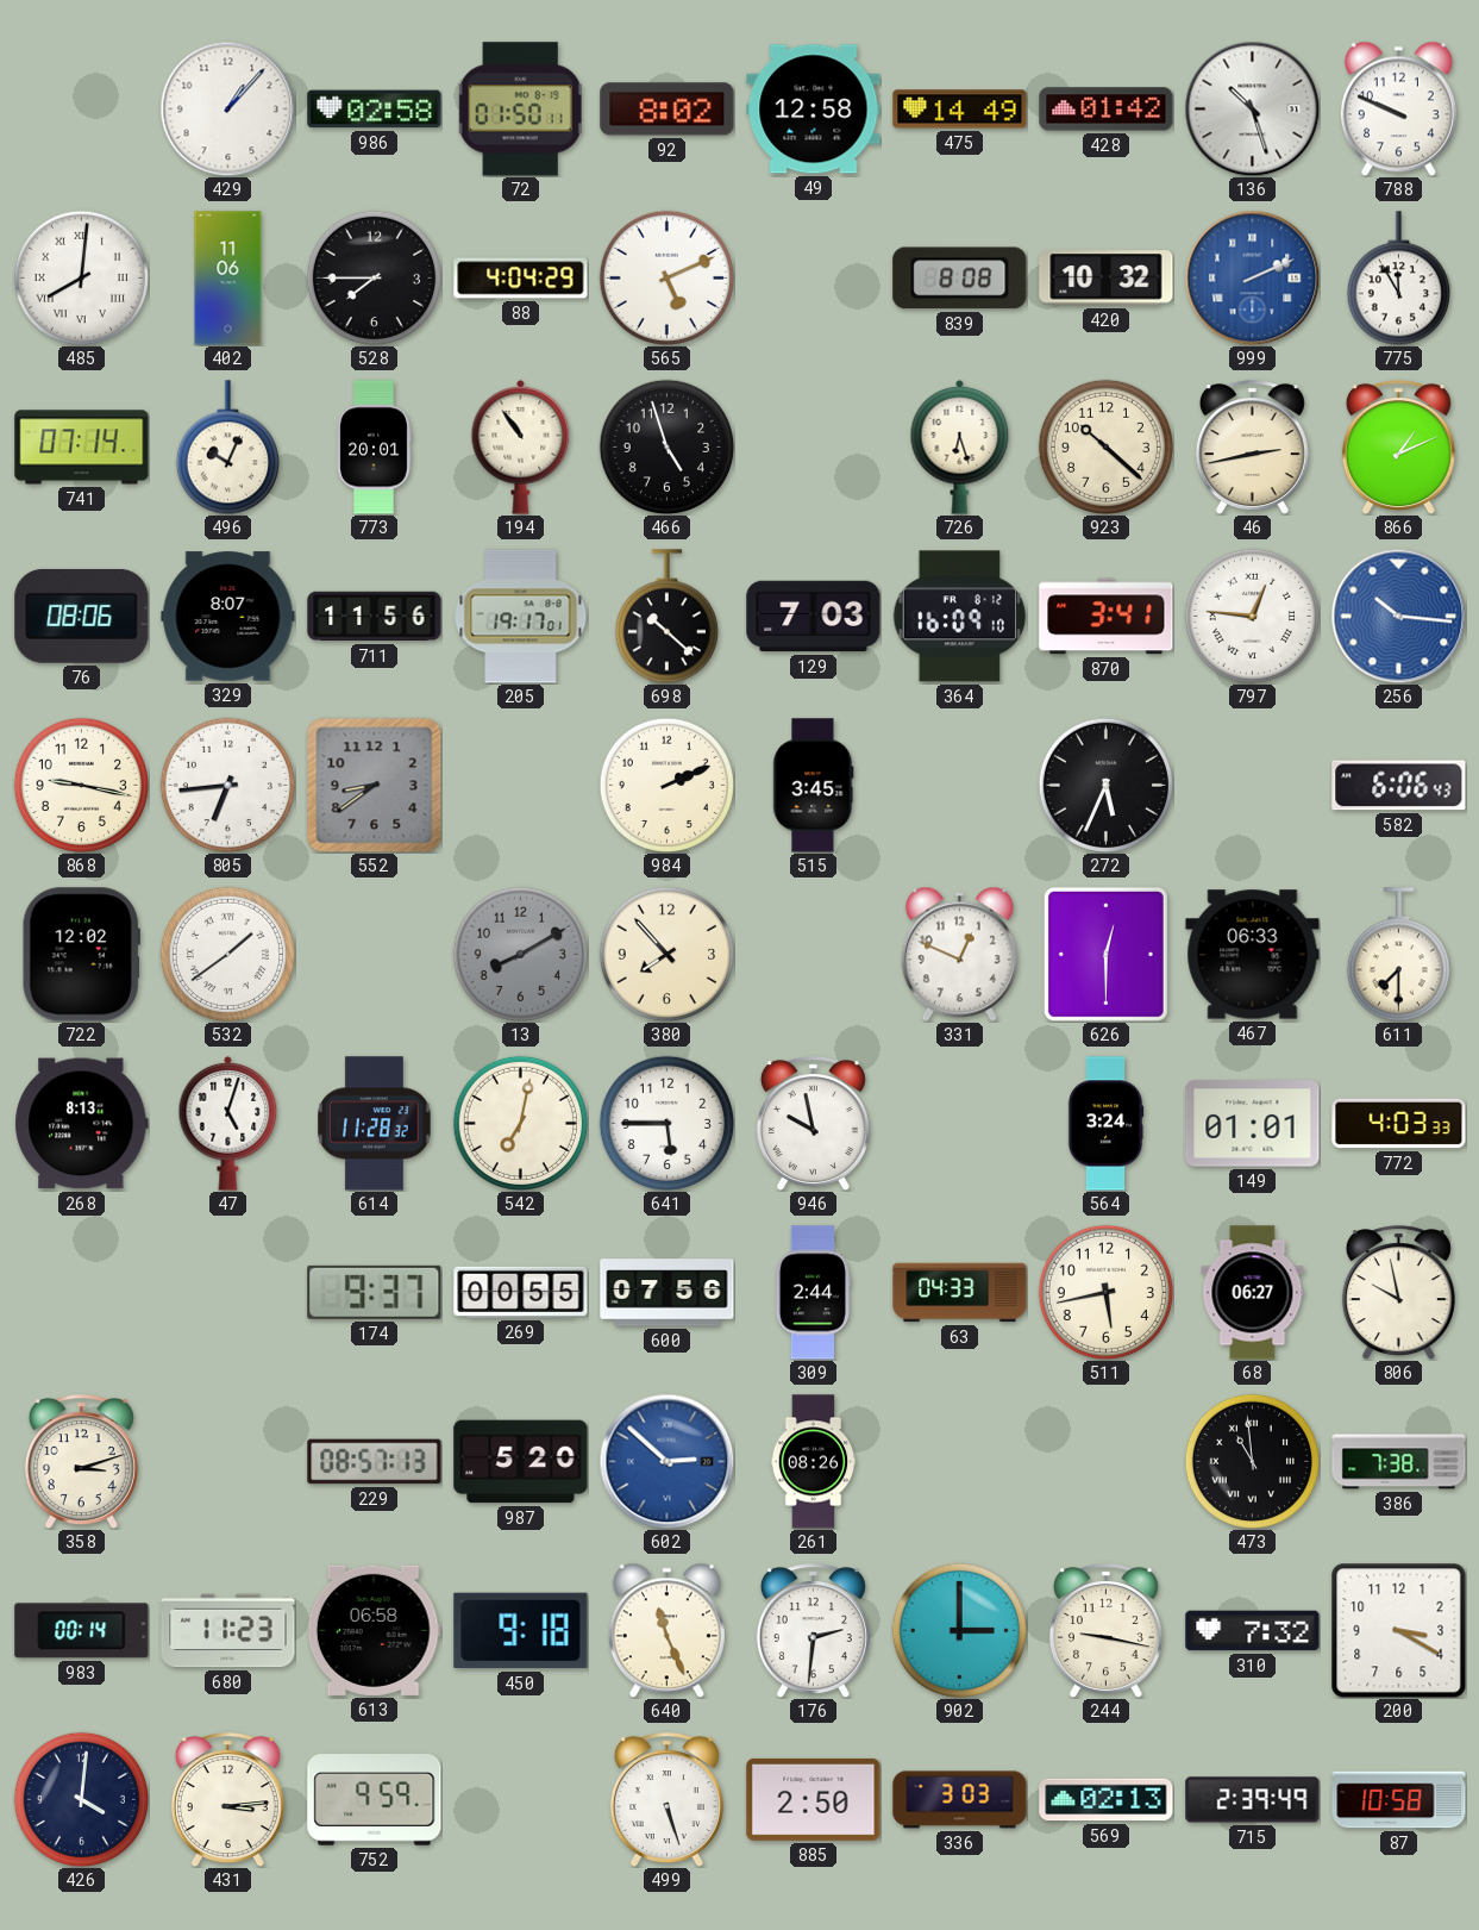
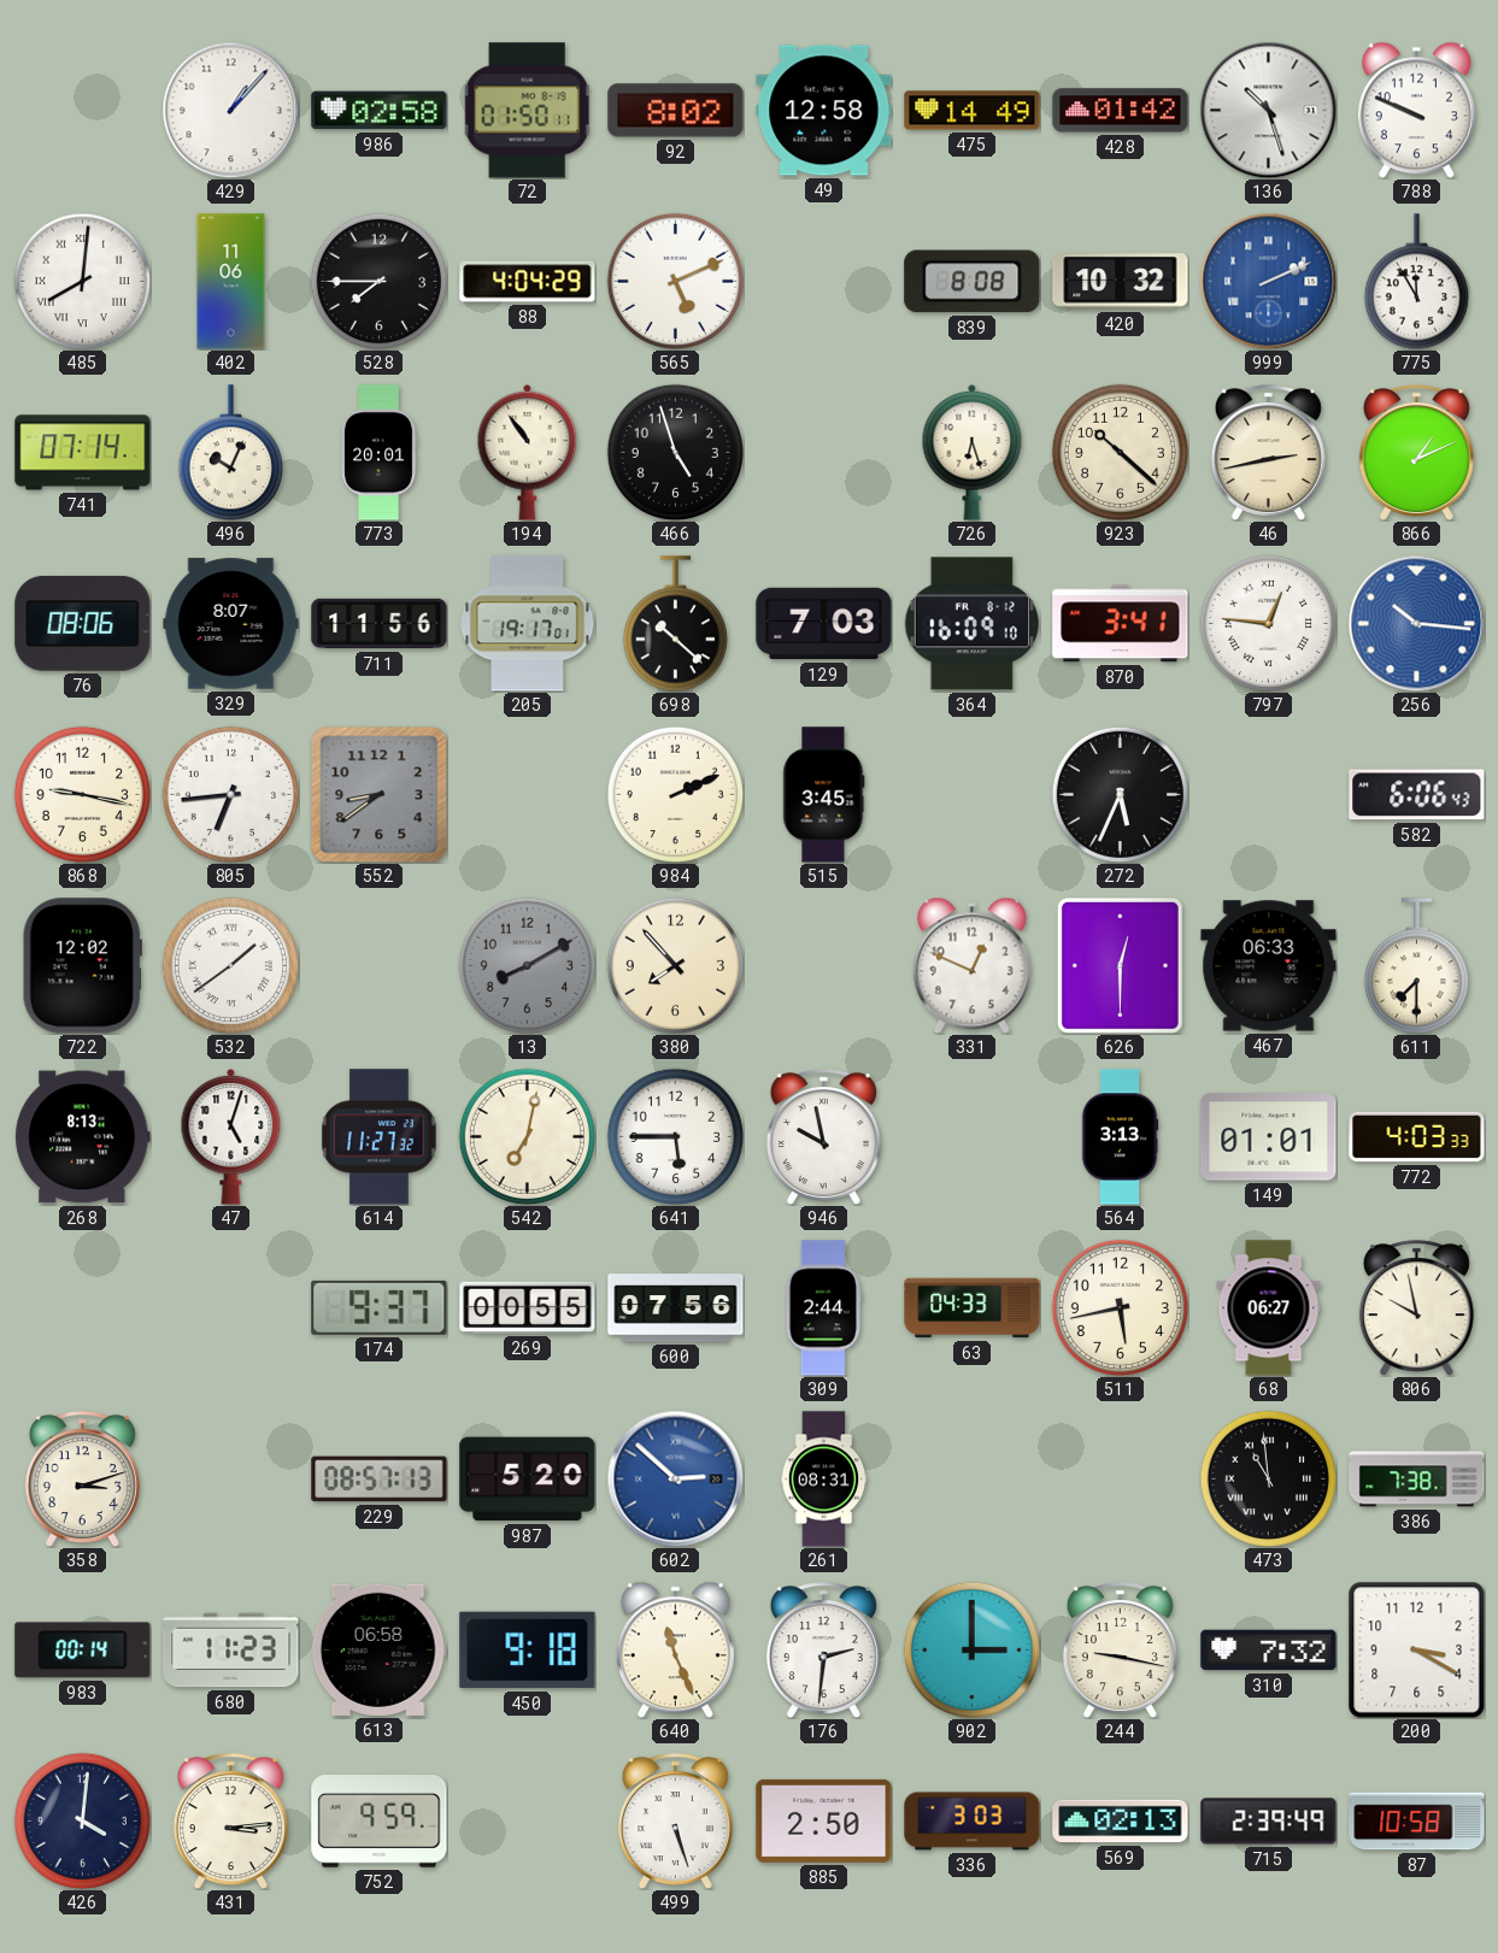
614: 11:28 -> 11:27
564: 3:24 -> 3:13
261: 08:26 -> 08:31
